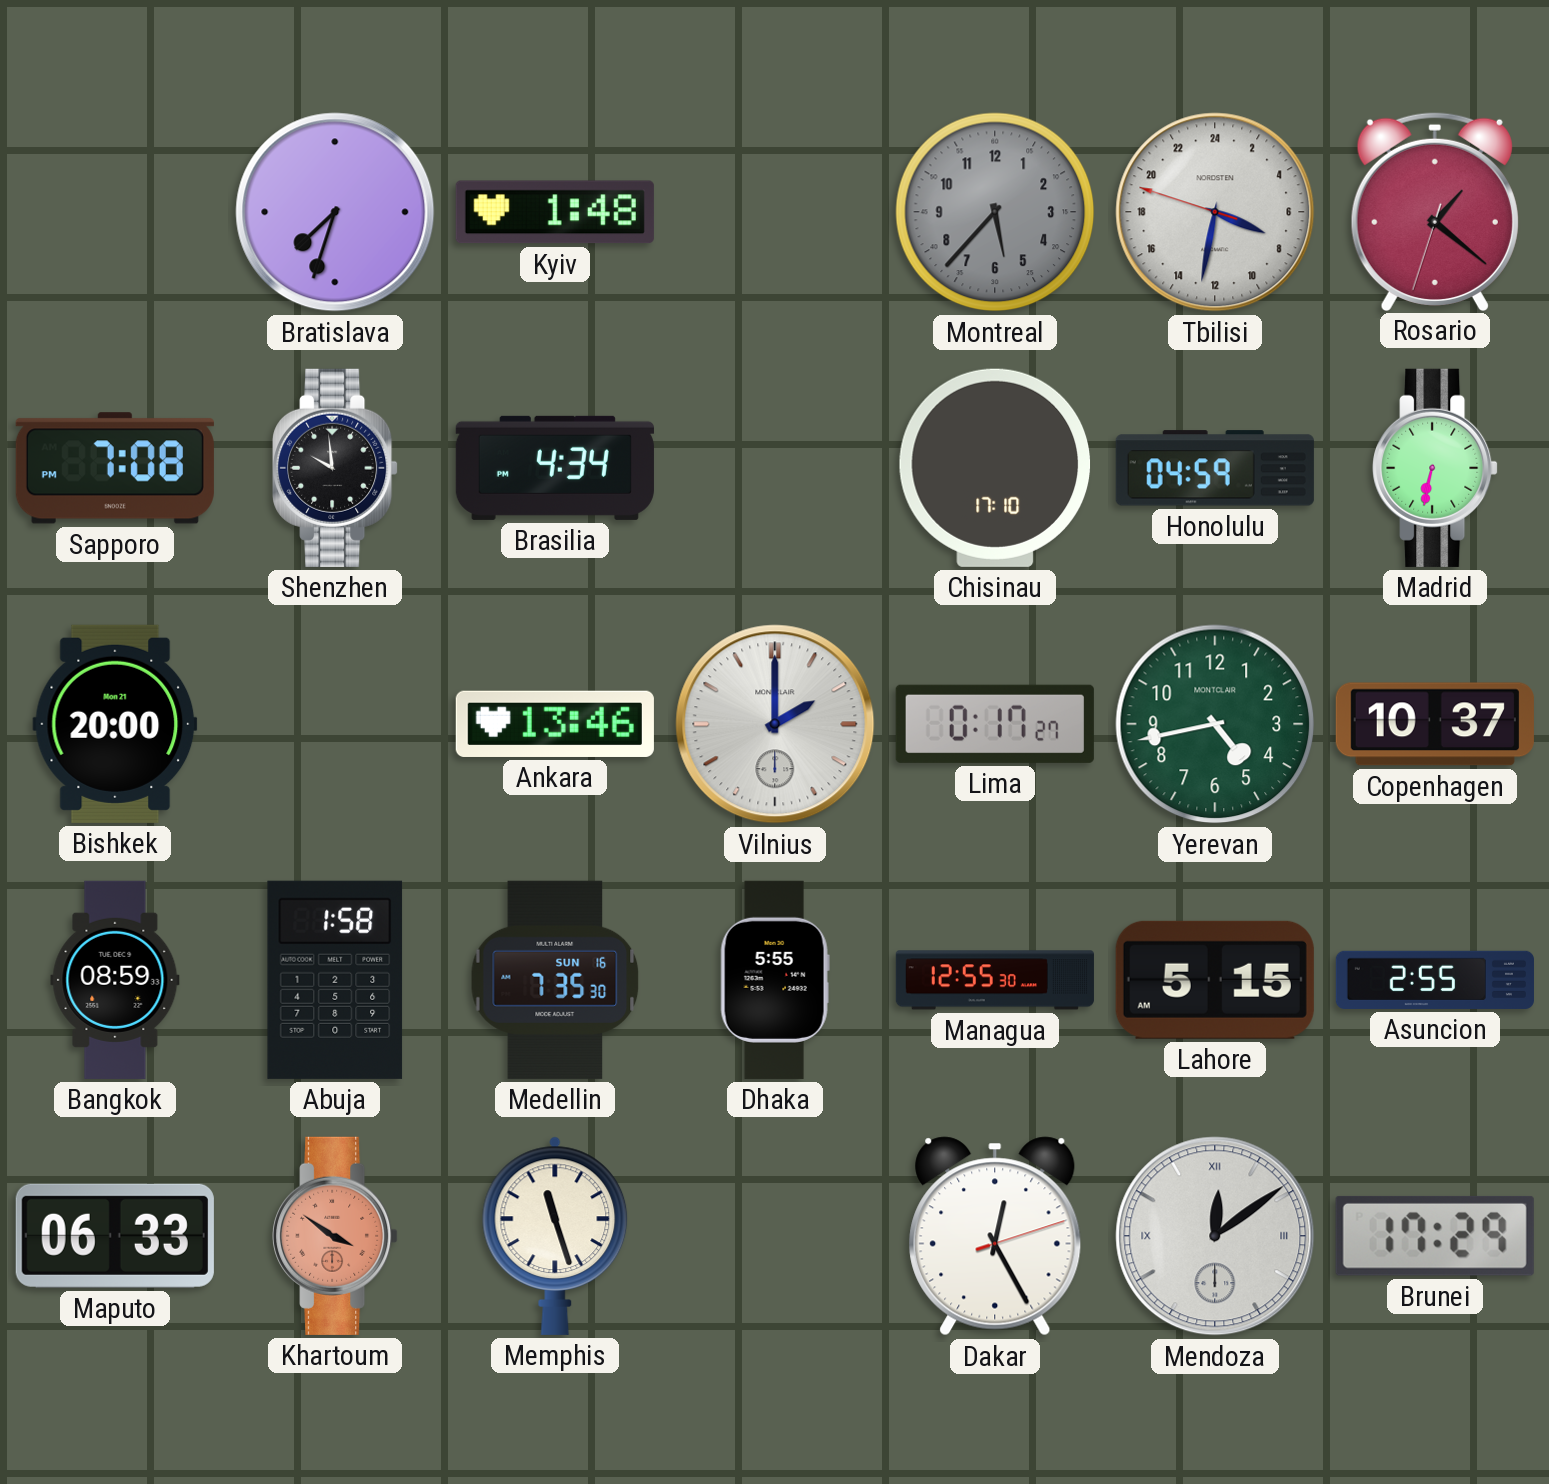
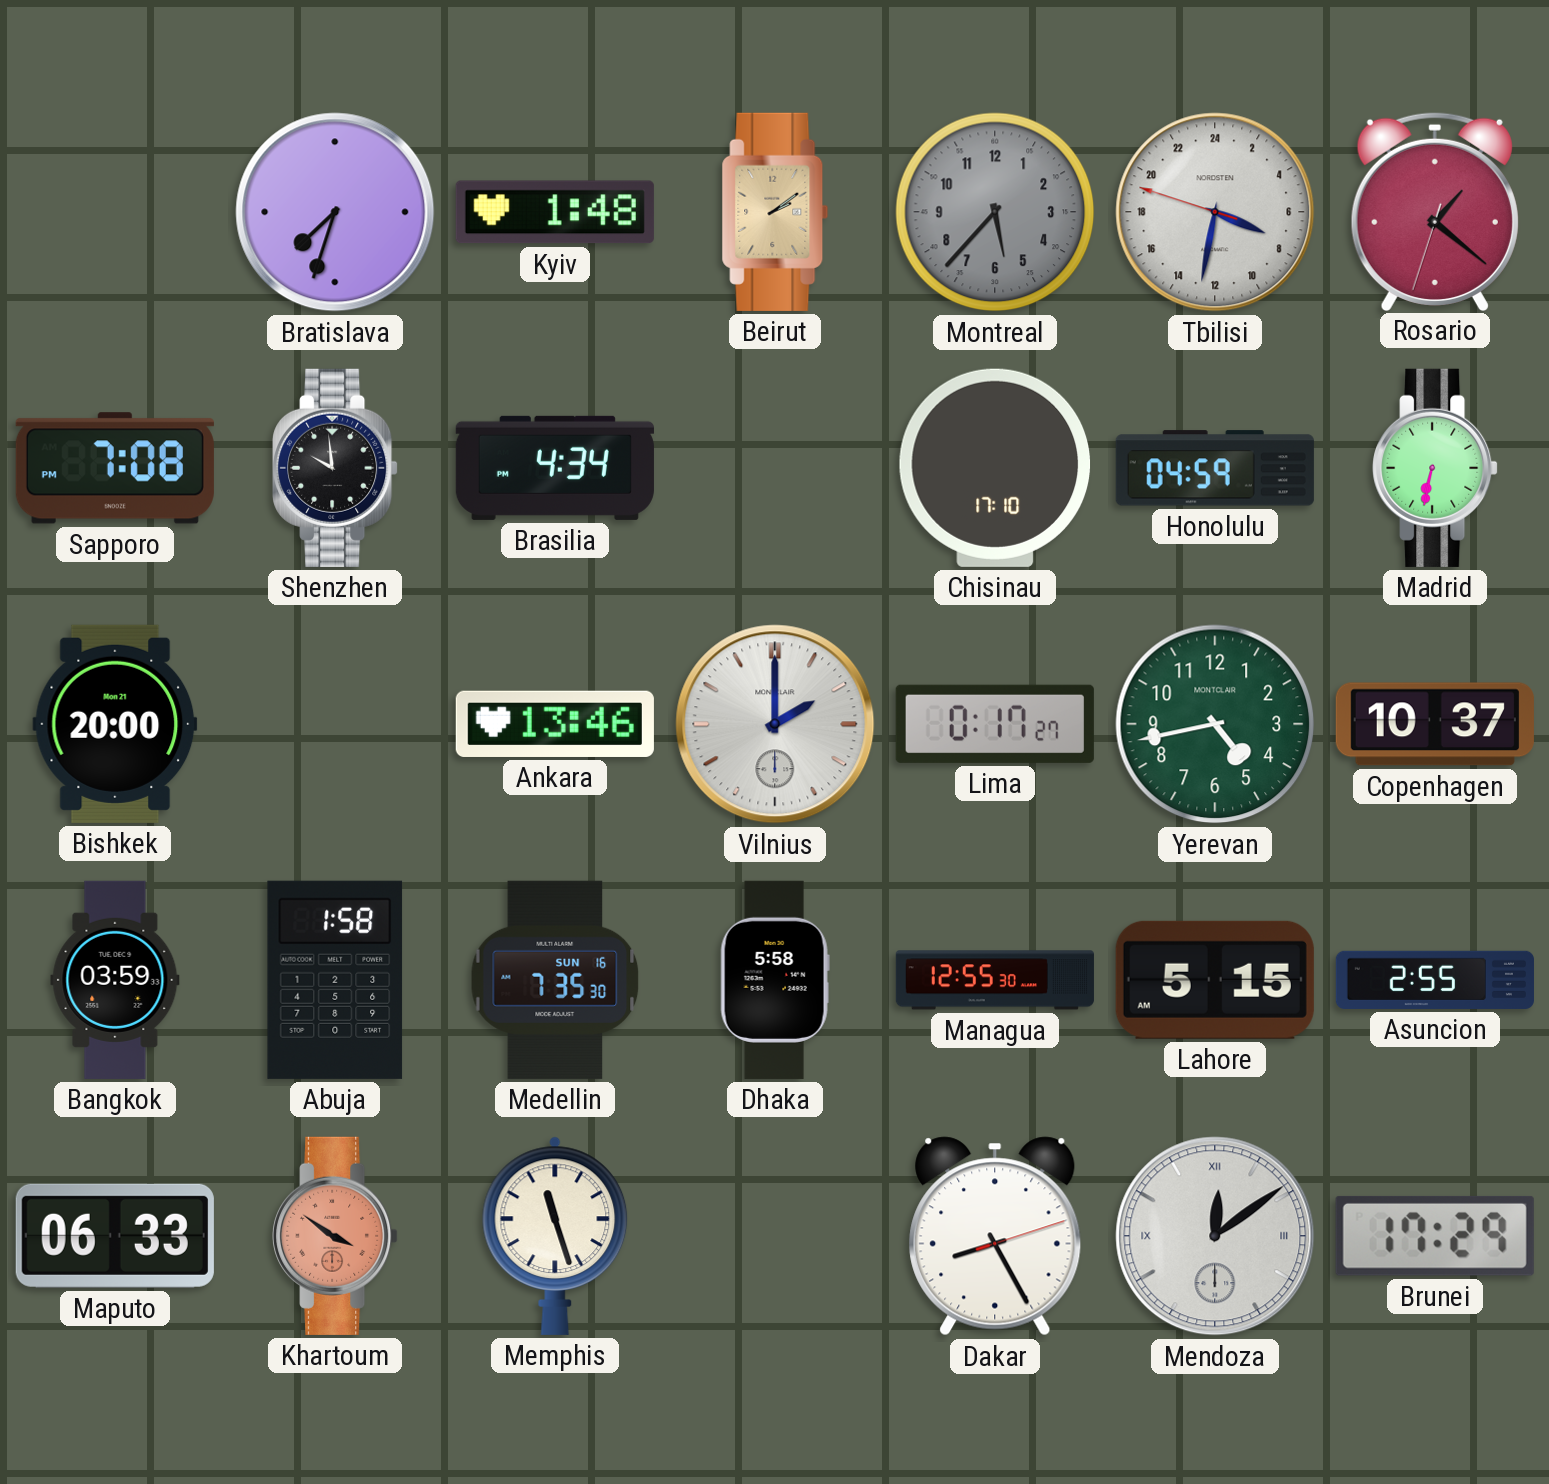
Beirut: none -> 2:09
Bangkok: 08:59 -> 03:59
Dhaka: 5:55 -> 5:58
Dakar: 12:25 -> 8:25
